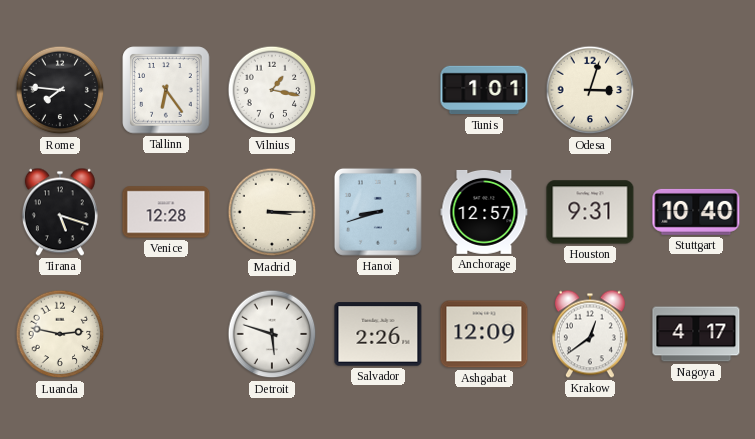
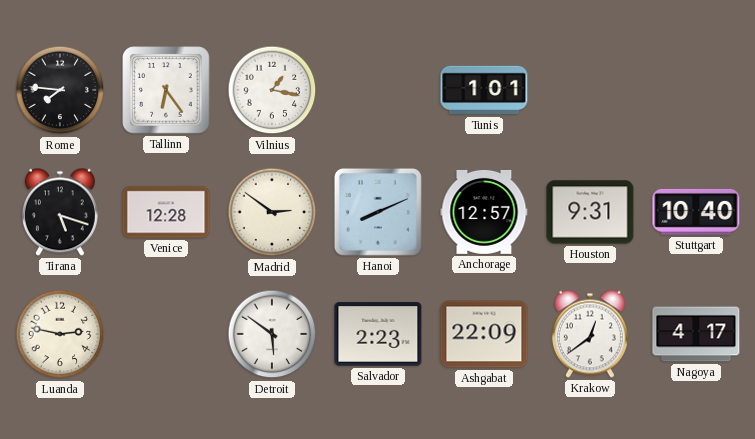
Odesa: 3:03 -> none
Madrid: 3:15 -> 2:51
Hanoi: 8:42 -> 8:11
Detroit: 5:48 -> 5:51
Salvador: 2:26 -> 2:23
Ashgabat: 12:09 -> 22:09
